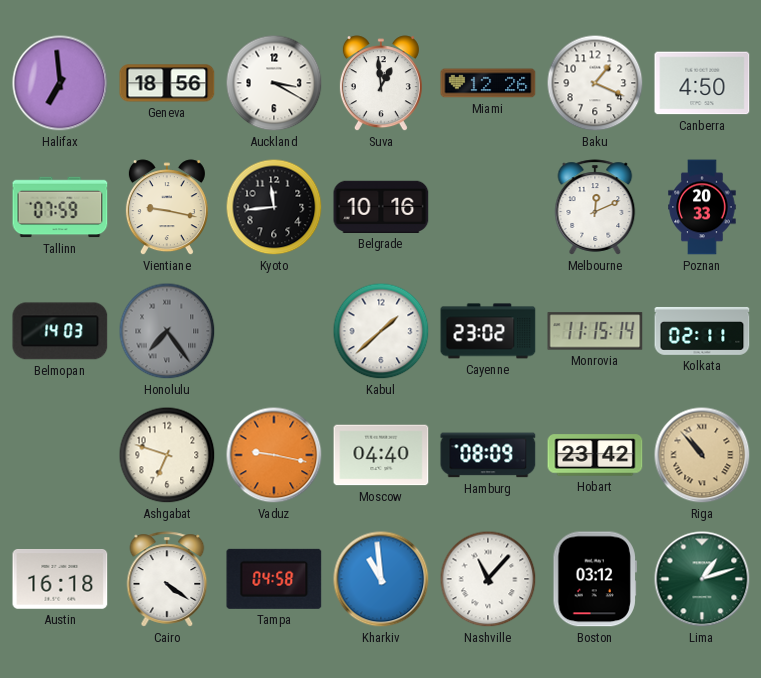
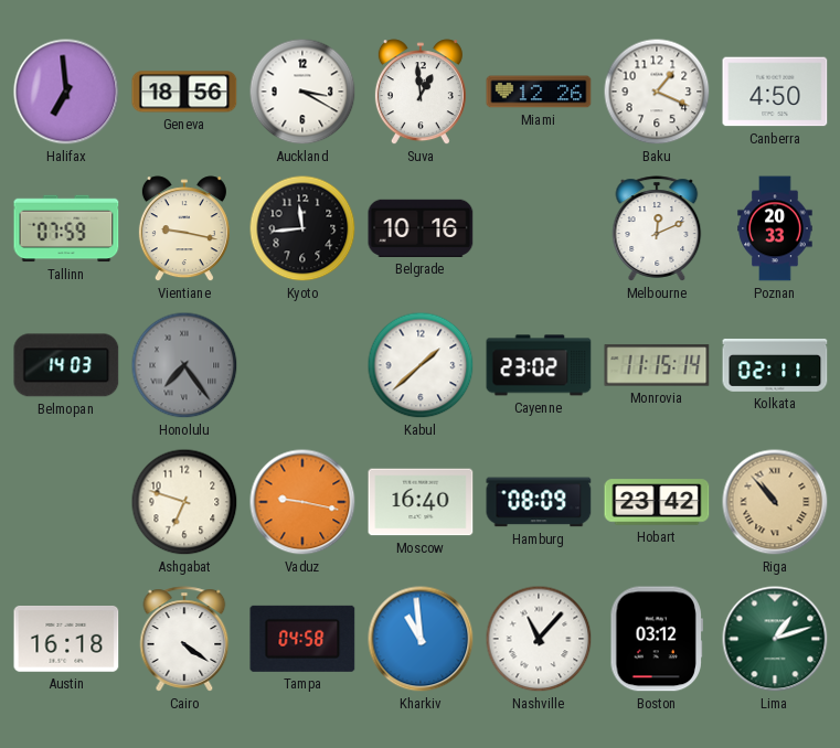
Moscow: 04:40 -> 16:40
